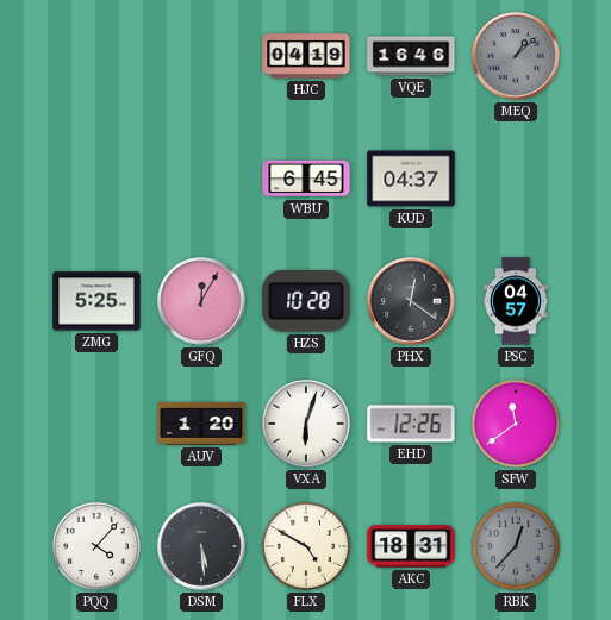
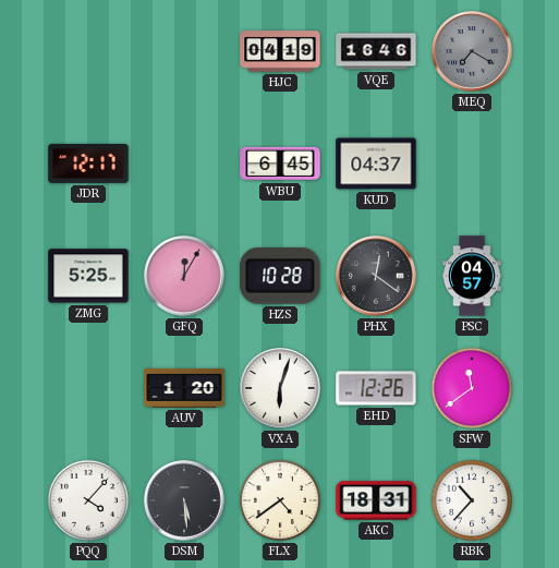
MEQ: 1:08 -> 7:20
JDR: none -> 12:17
FLX: 4:50 -> 4:39
RBK: 12:37 -> 10:37
RBK dial: grey -> white
